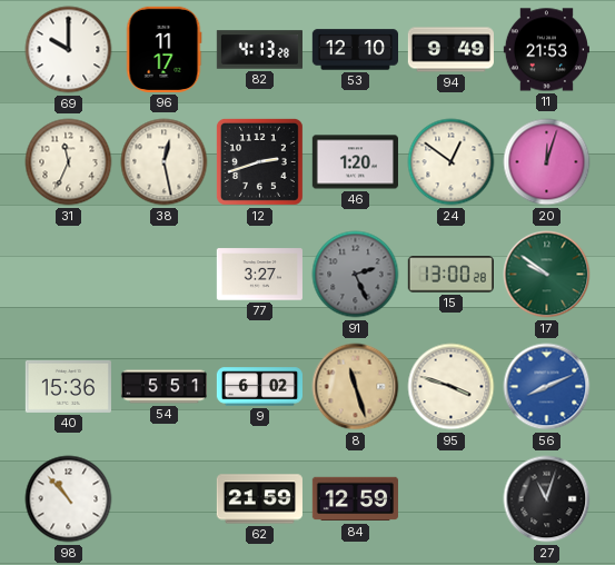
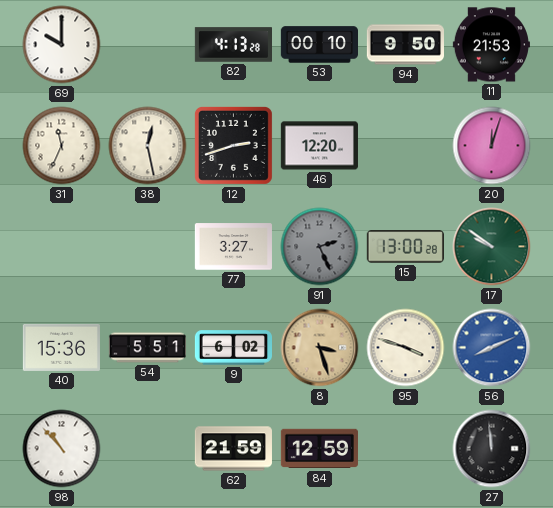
96: 11:17 -> none
53: 12:10 -> 00:10
94: 9:49 -> 9:50
46: 1:20 -> 12:20
24: 12:51 -> none
8: 11:27 -> 3:27
27: 11:03 -> 11:59
